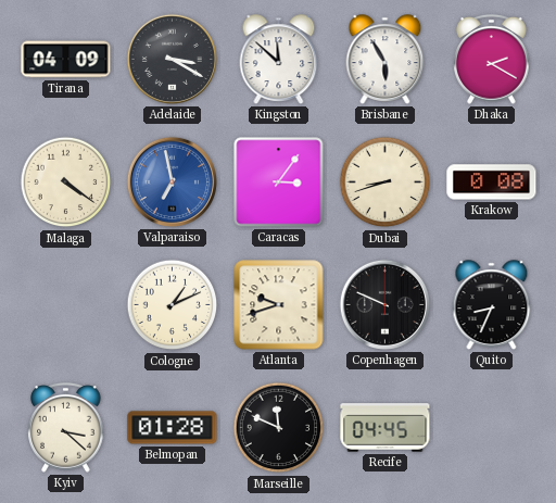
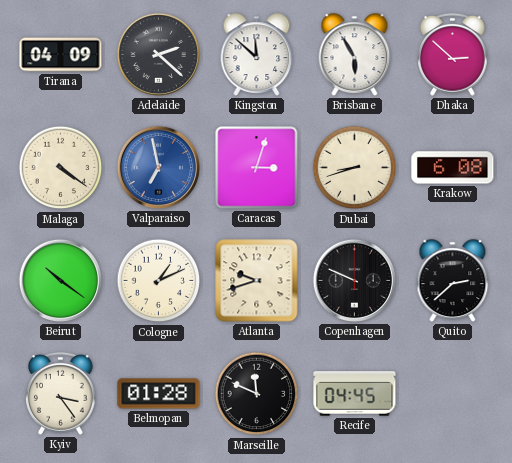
Adelaide: 3:20 -> 2:22
Dhaka: 2:20 -> 2:52
Caracas: 3:06 -> 3:03
Krakow: 0:08 -> 6:08
Beirut: none -> 10:21
Quito: 8:34 -> 2:38
Kyiv: 3:22 -> 3:24
